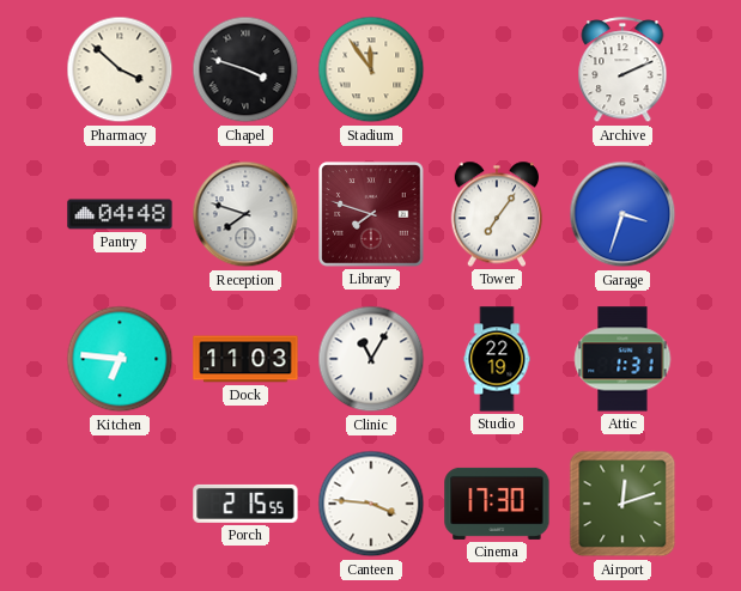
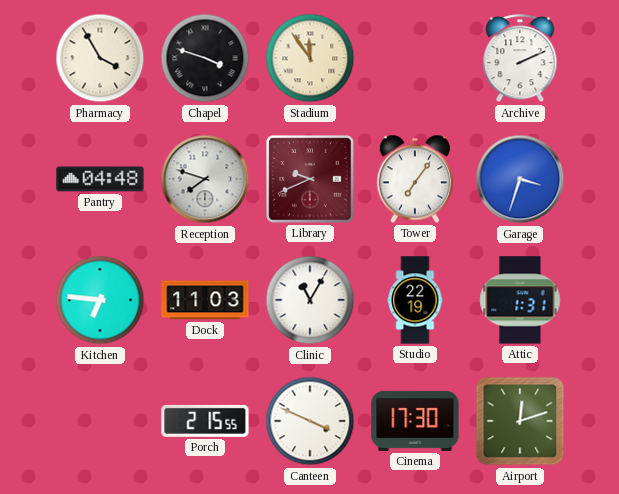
Pharmacy: 3:52 -> 3:55
Library: 7:48 -> 9:41
Canteen: 3:46 -> 3:49
